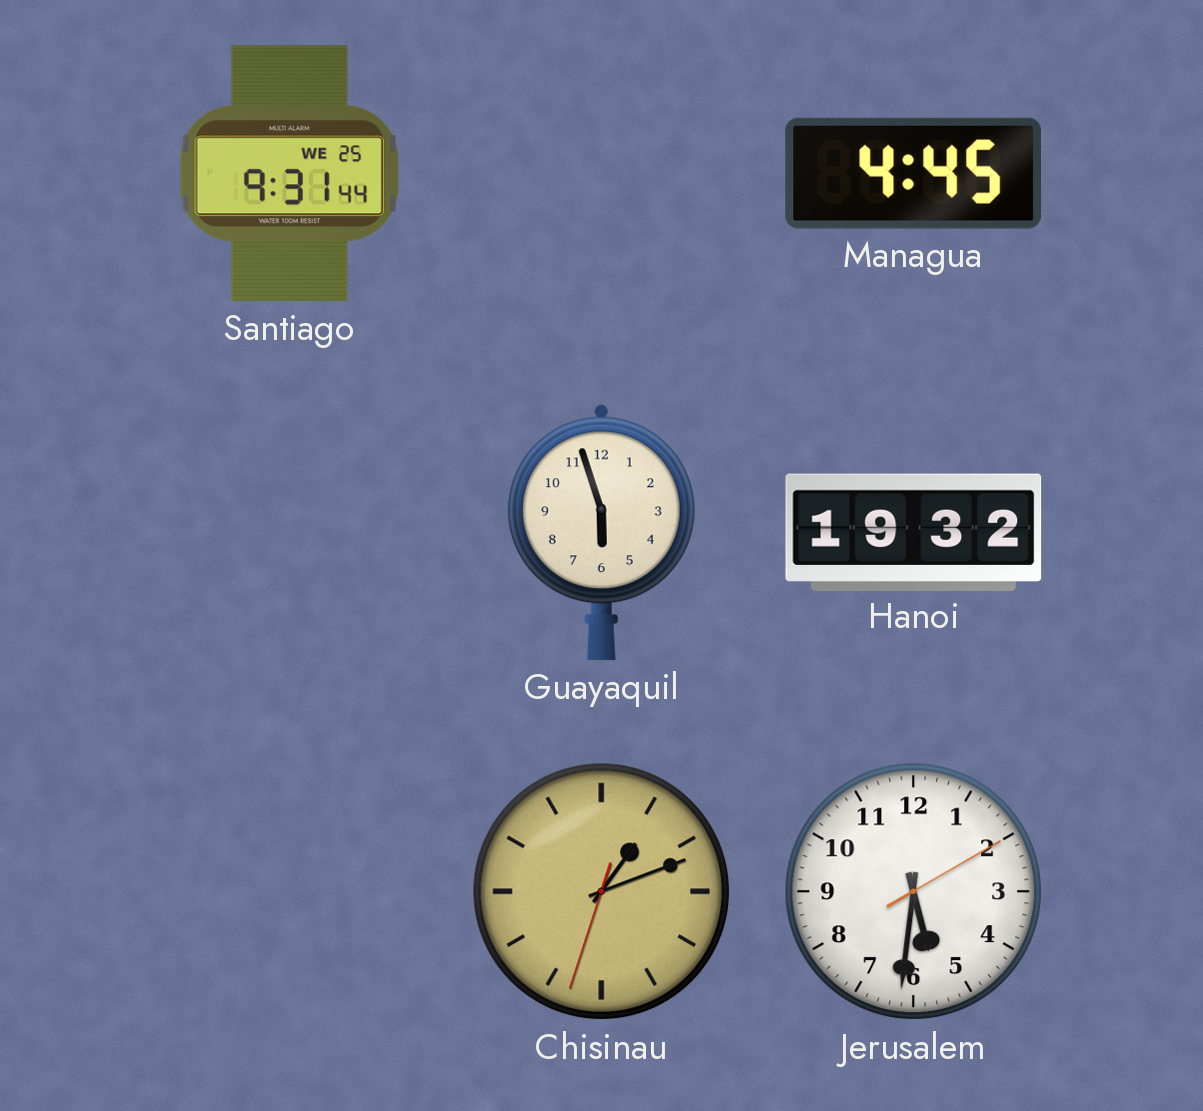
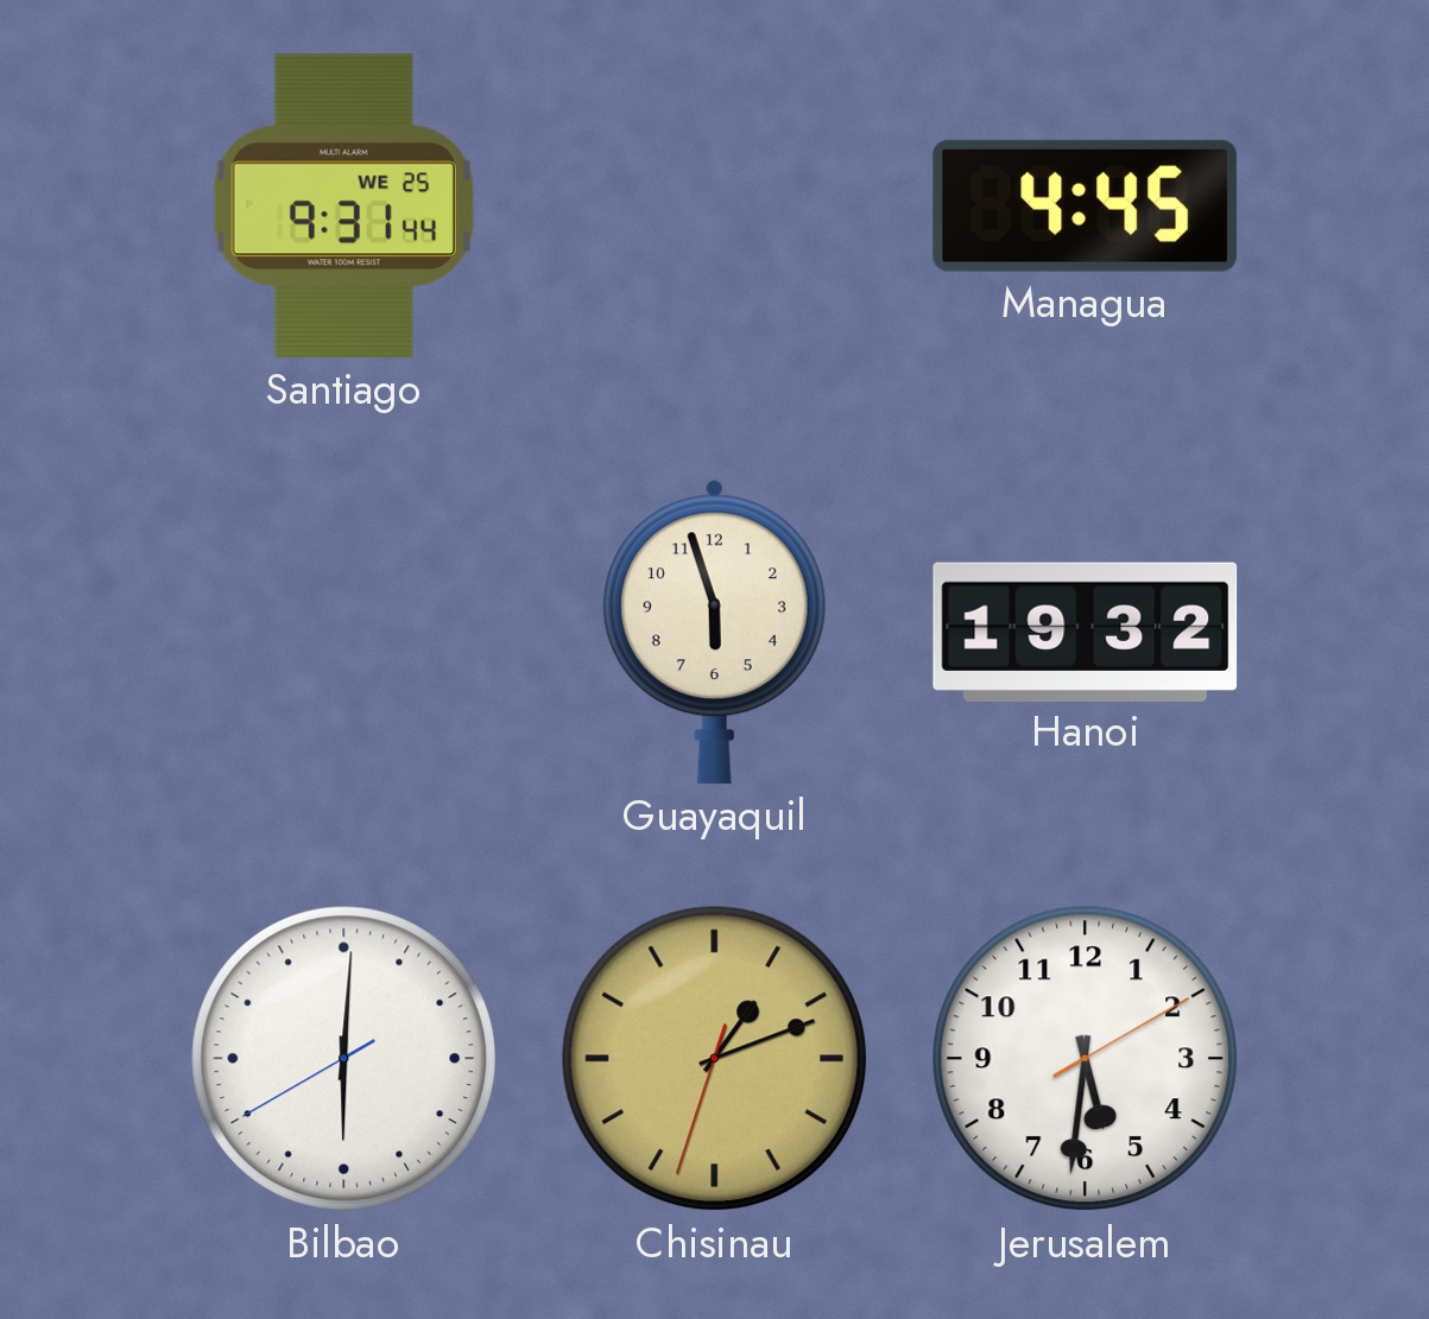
Bilbao: none -> 6:00
